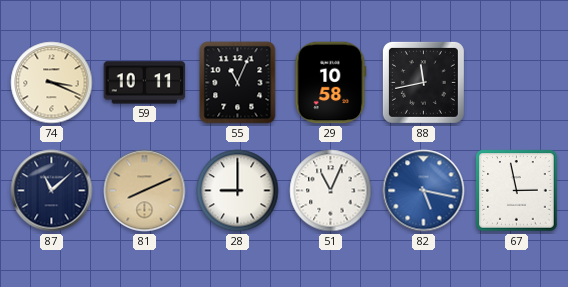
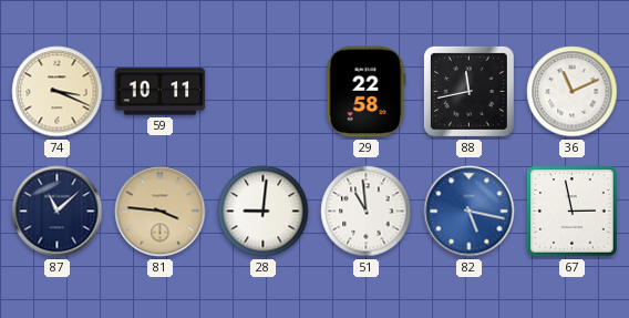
55: 11:04 -> none
29: 10:58 -> 22:58
36: none -> 11:11
81: 8:11 -> 3:46
28: 9:00 -> 9:01
51: 11:04 -> 10:59
